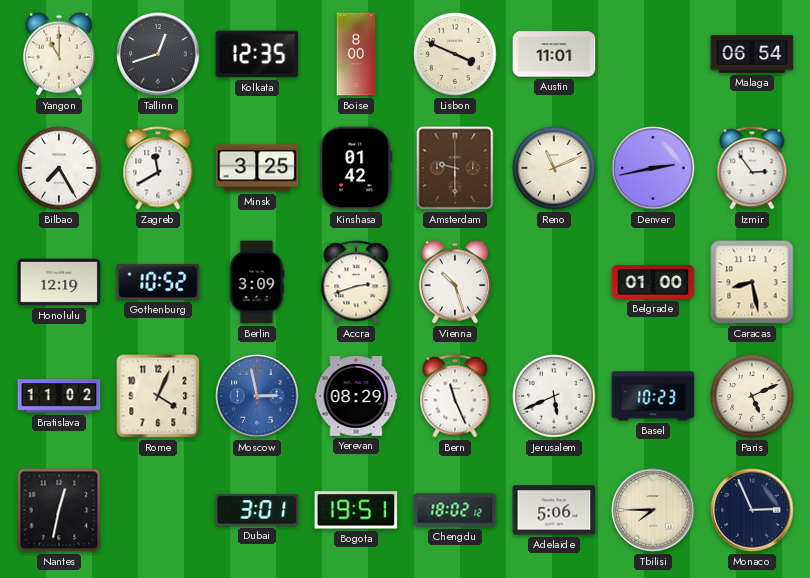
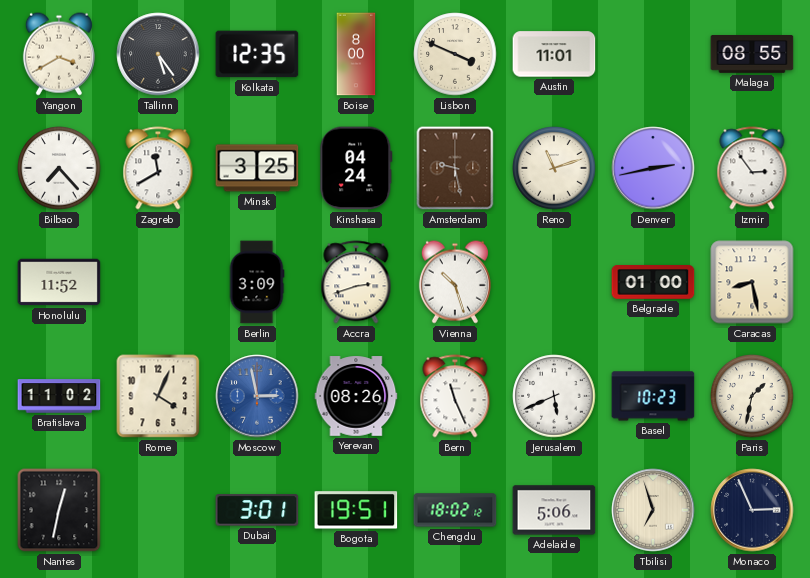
Yangon: 11:00 -> 3:40
Tallinn: 12:42 -> 5:24
Malaga: 06:54 -> 08:55
Bilbao: 7:25 -> 7:23
Kinshasa: 01:42 -> 04:24
Amsterdam: 9:30 -> 9:28
Reno: 11:11 -> 11:12
Honolulu: 12:19 -> 11:52
Gothenburg: 10:52 -> none
Yerevan: 08:29 -> 08:26
Paris: 5:11 -> 1:32
Tbilisi: 7:45 -> 6:57
